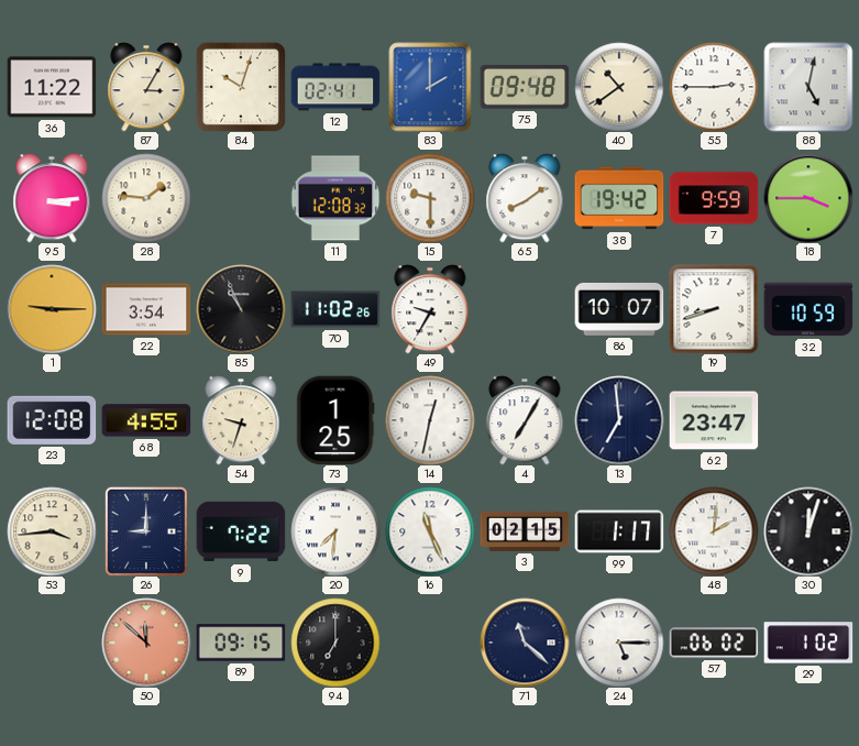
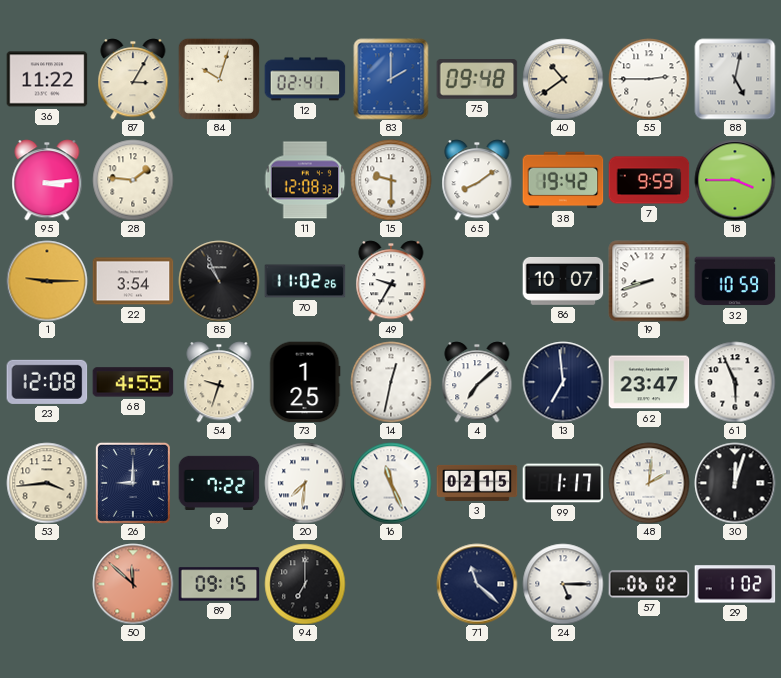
4: 7:05 -> 7:08
61: none -> 5:56
